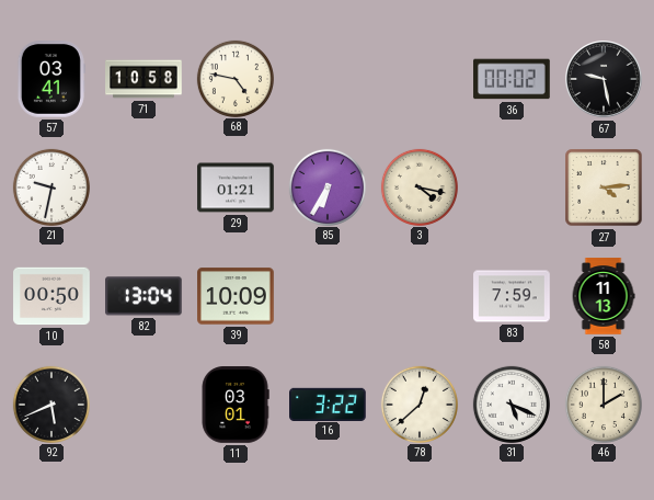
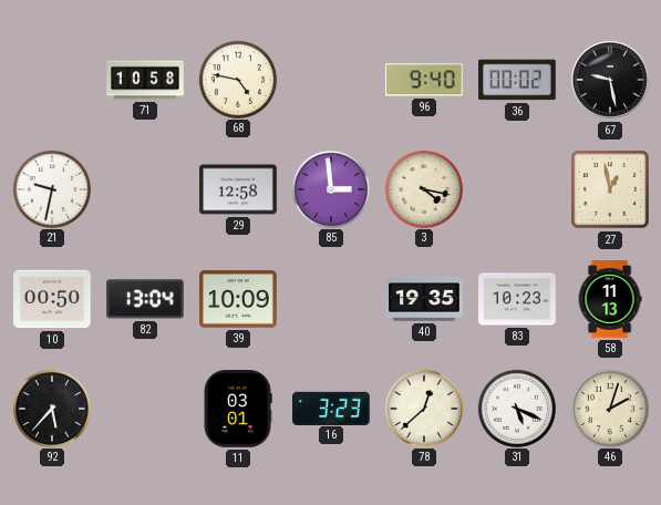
57: 03:41 -> none
96: none -> 9:40
29: 01:21 -> 12:58
85: 6:35 -> 2:59
27: 4:14 -> 12:58
40: none -> 19:35
83: 7:59 -> 10:23
92: 5:41 -> 5:37
16: 3:22 -> 3:23
46: 2:00 -> 2:03
